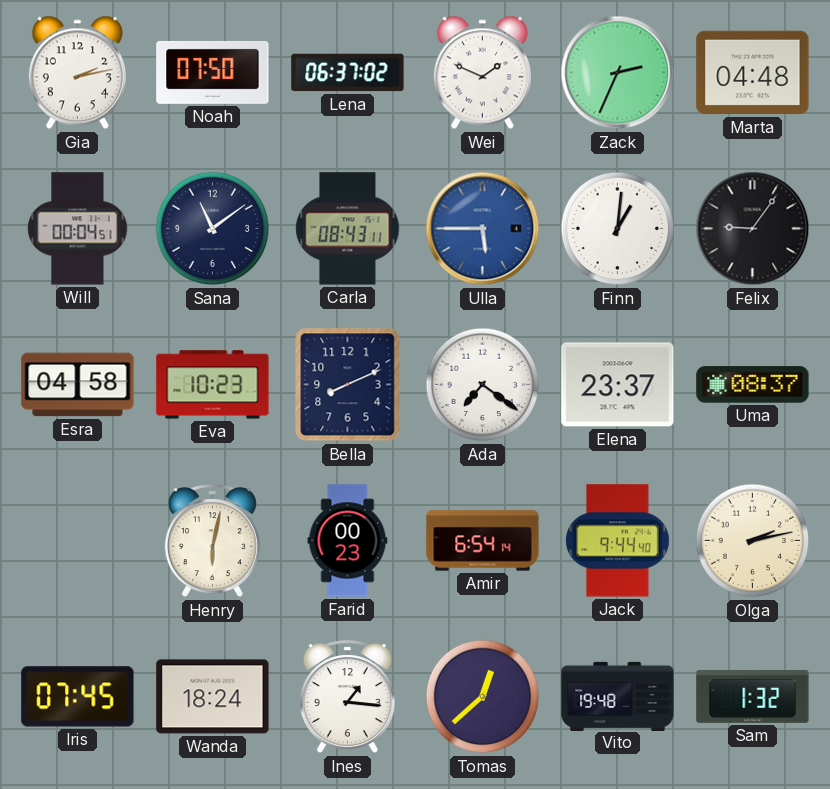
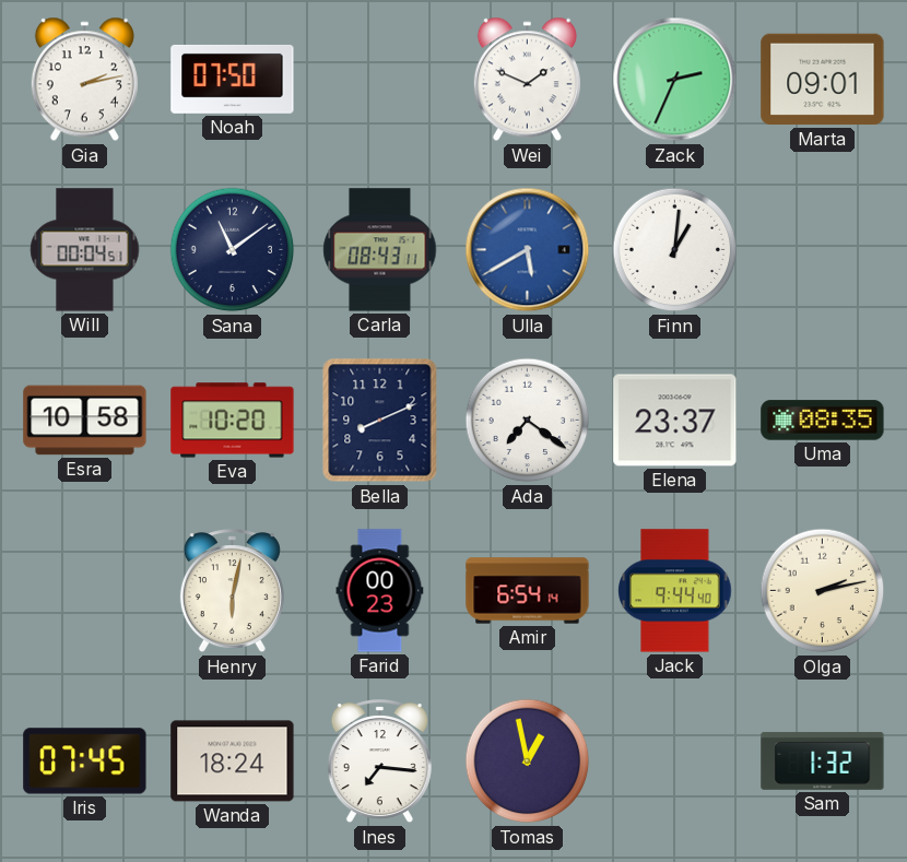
Lena: 06:37 -> none
Marta: 04:48 -> 09:01
Ulla: 5:45 -> 5:40
Felix: 9:06 -> none
Esra: 04:58 -> 10:58
Eva: 10:23 -> 10:20
Uma: 08:37 -> 08:35
Ines: 1:16 -> 7:16
Tomas: 12:38 -> 12:58
Vito: 19:48 -> none
